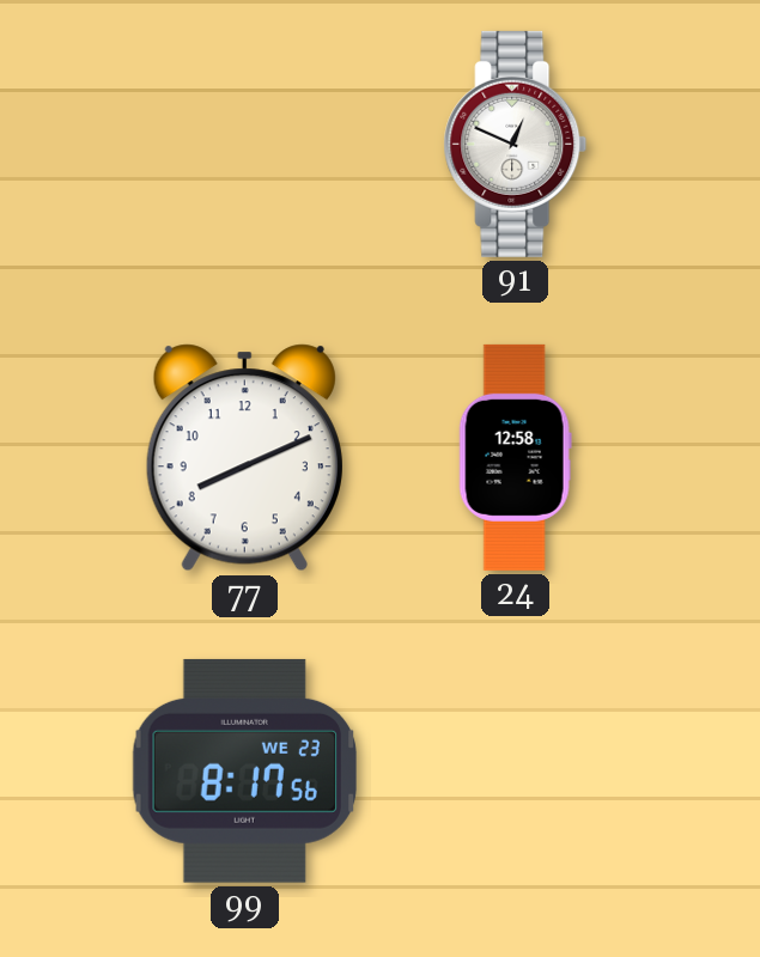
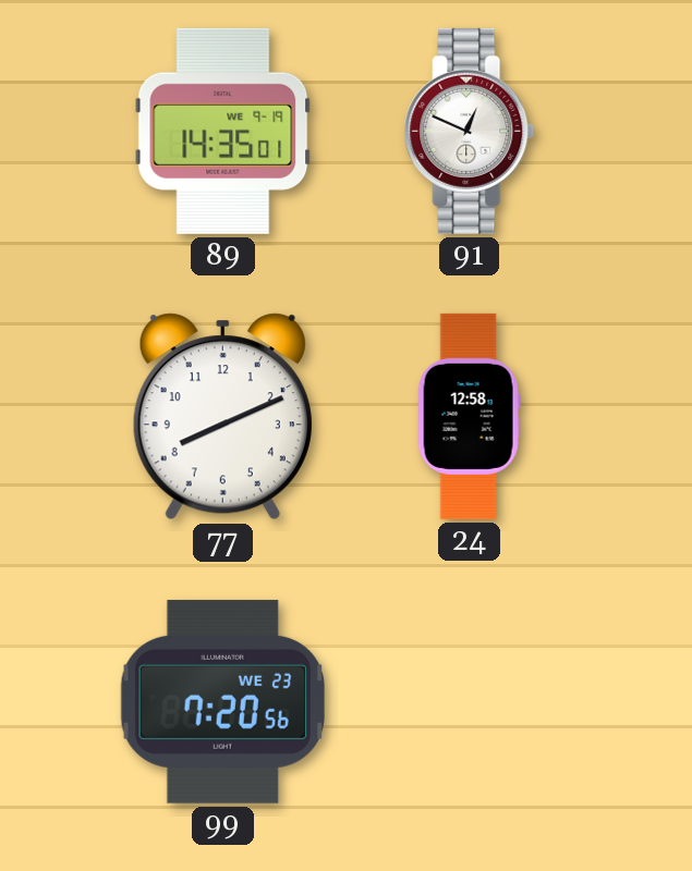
89: none -> 14:35
99: 8:17 -> 7:20
